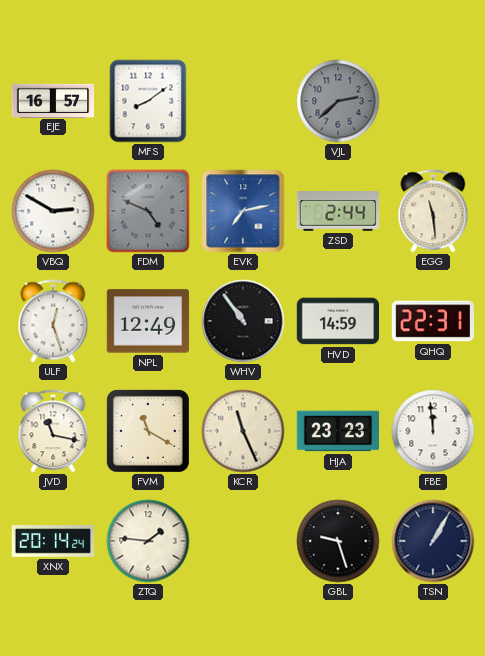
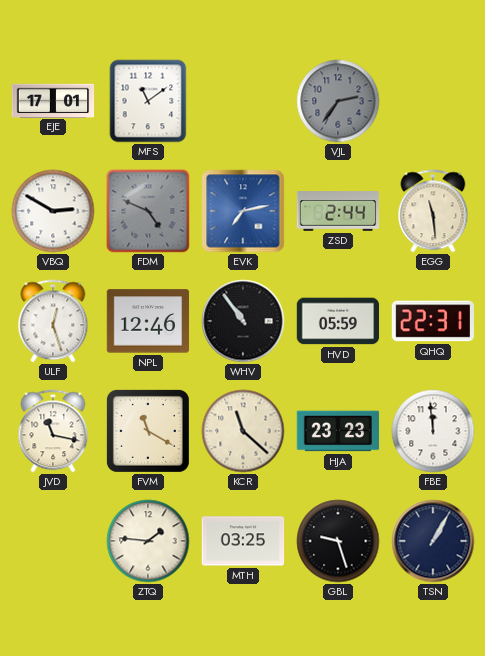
EJE: 16:57 -> 17:01
MFS: 8:09 -> 11:09
VJL: 2:38 -> 2:36
NPL: 12:49 -> 12:46
HVD: 14:59 -> 05:59
KCR: 11:26 -> 11:22
XNX: 20:14 -> none
MTH: none -> 03:25
